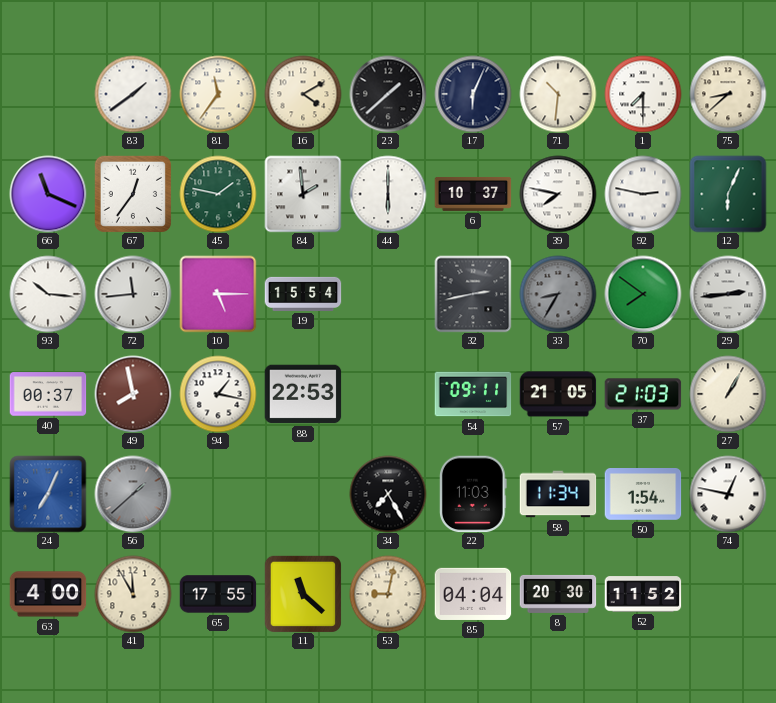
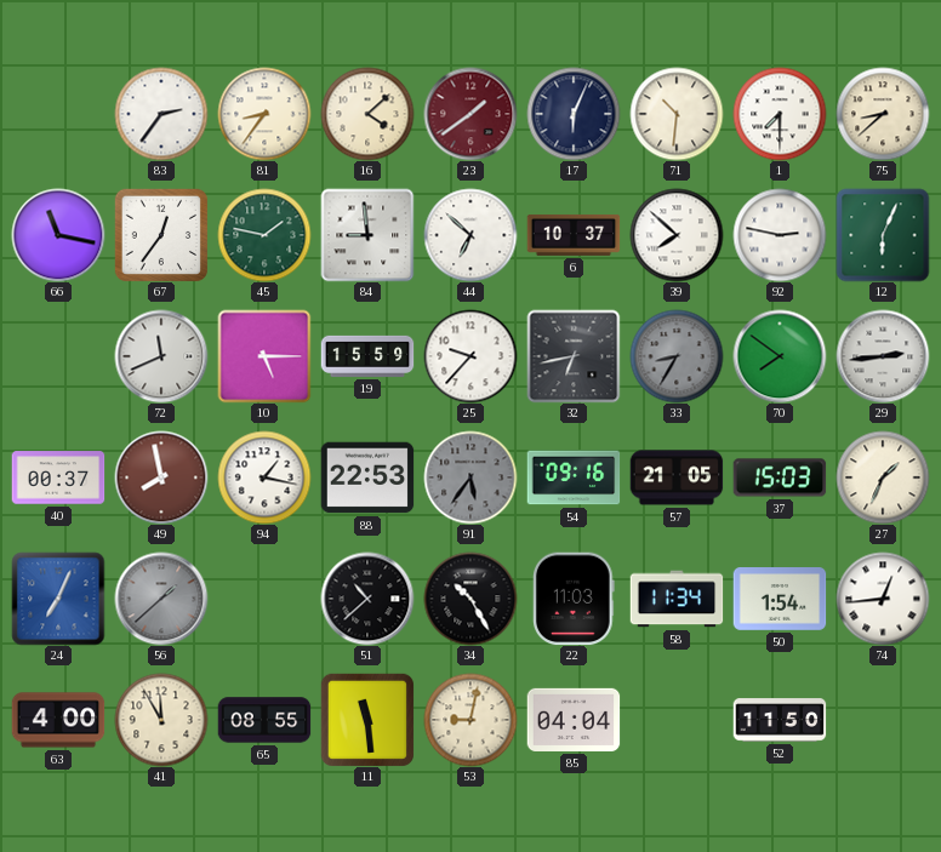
83: 1:39 -> 2:36
81: 11:36 -> 8:36
16: 4:10 -> 4:08
23: 1:38 -> 1:39
23 dial: black -> burgundy
66: 11:19 -> 11:17
84: 1:59 -> 8:59
44: 6:00 -> 6:52
39: 7:47 -> 7:52
93: 10:16 -> none
72: 11:44 -> 11:41
19: 15:54 -> 15:59
25: none -> 9:37
32: 2:43 -> 6:43
91: none -> 5:36
54: 09:11 -> 09:16
37: 21:03 -> 15:03
27: 1:05 -> 1:34
51: none -> 10:38
34: 7:25 -> 10:25
74: 12:47 -> 12:44
65: 17:55 -> 08:55
11: 11:22 -> 11:29
8: 20:30 -> none
52: 11:52 -> 11:50
